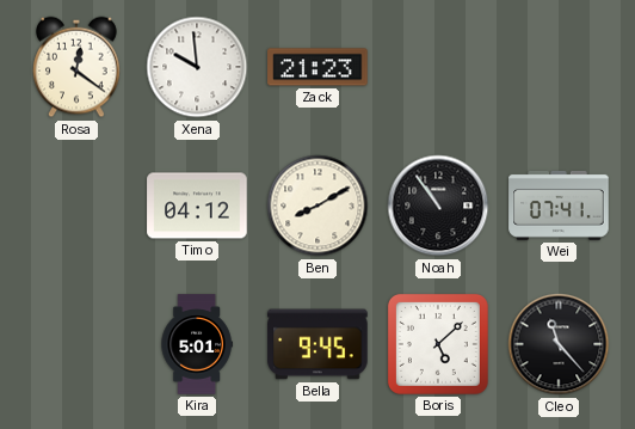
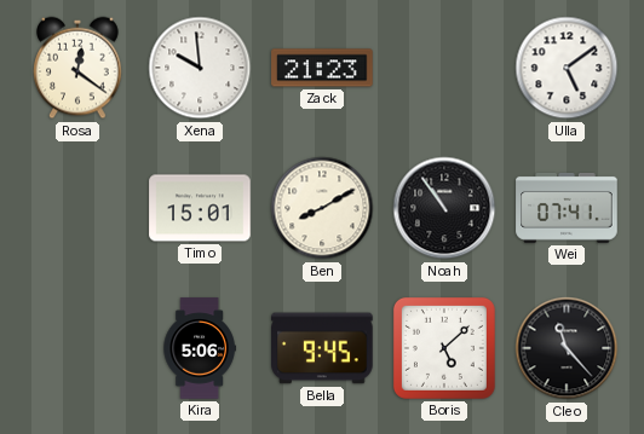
Ulla: none -> 5:09
Timo: 04:12 -> 15:01
Kira: 5:01 -> 5:06
